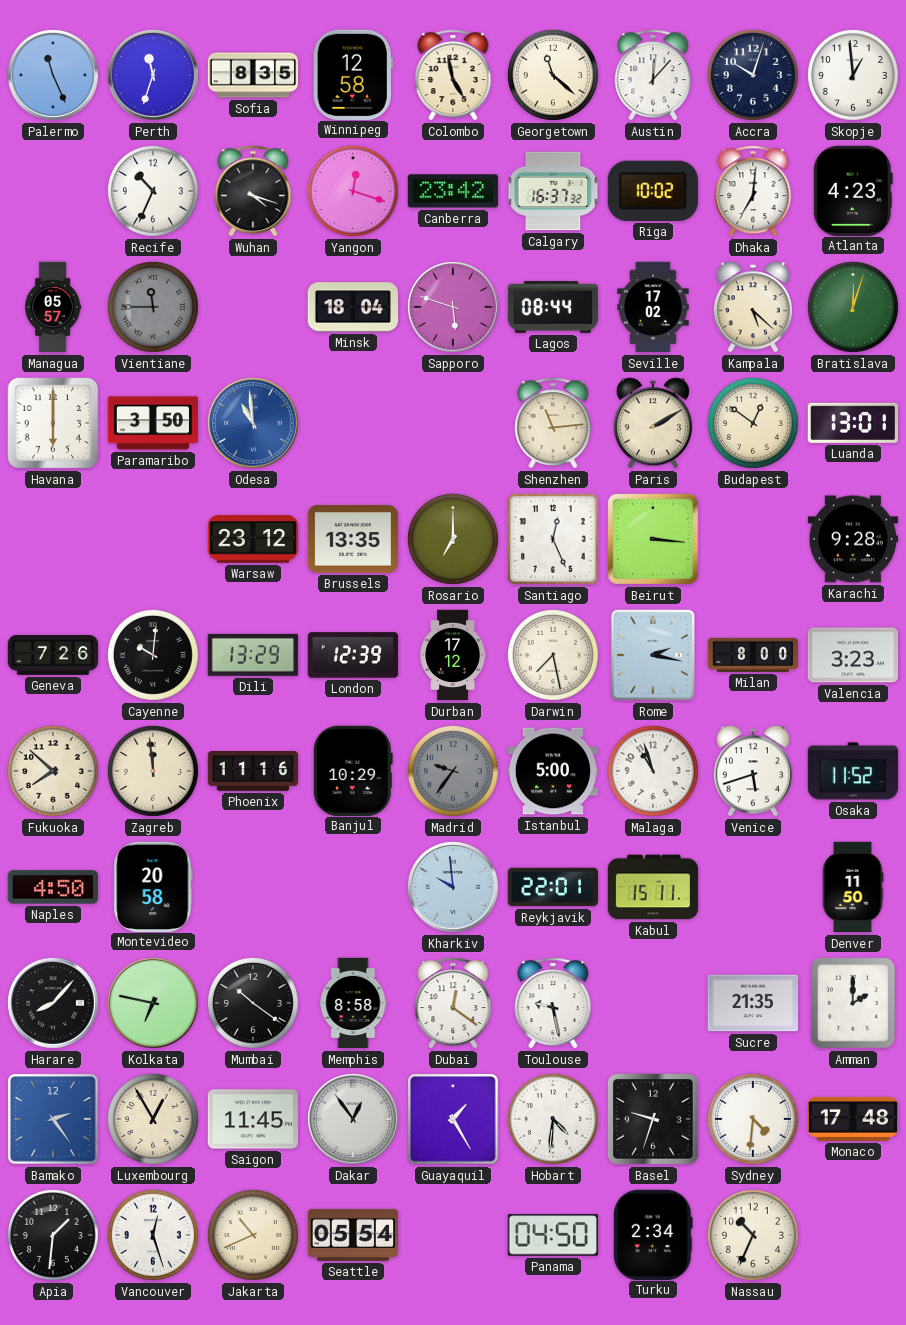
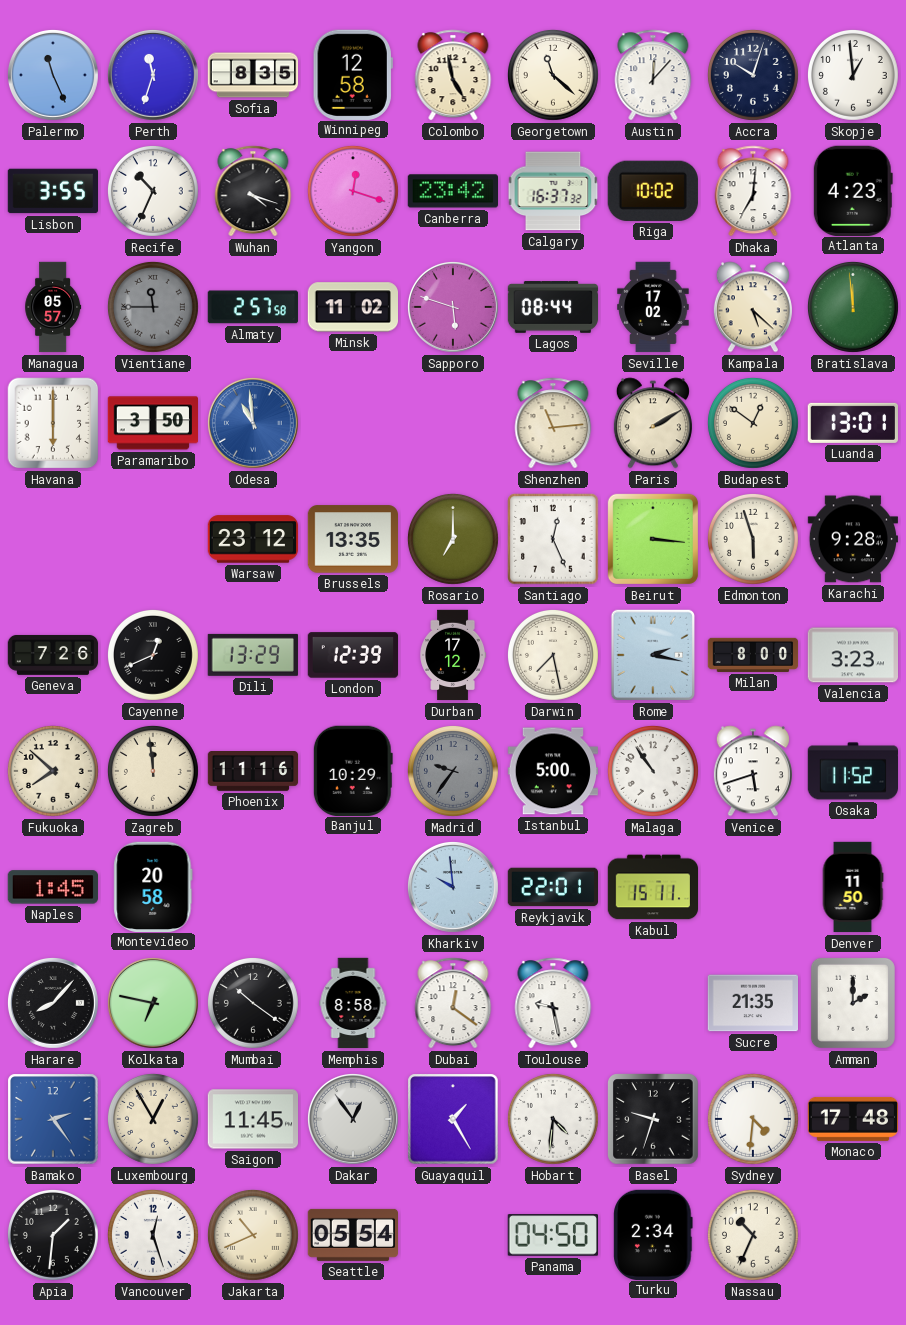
Lisbon: none -> 3:55
Almaty: none -> 2:57
Minsk: 18:04 -> 11:02
Bratislava: 12:03 -> 11:59
Edmonton: none -> 5:57
Cayenne: 10:01 -> 12:41
Malaga: 10:57 -> 10:54
Naples: 4:50 -> 1:45
